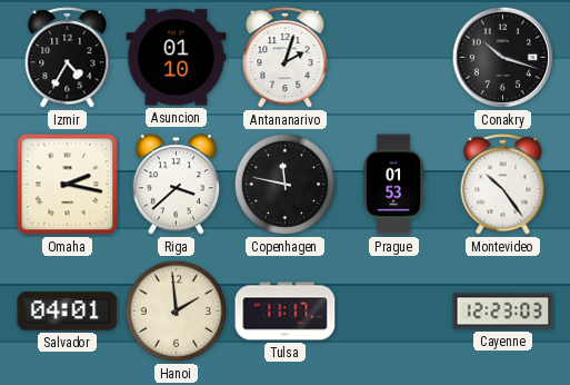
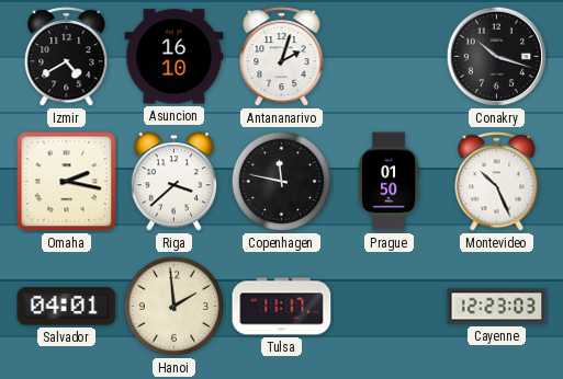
Izmir: 4:35 -> 4:40
Asuncion: 01:10 -> 16:10
Prague: 01:53 -> 01:50
Montevideo: 10:24 -> 10:26
